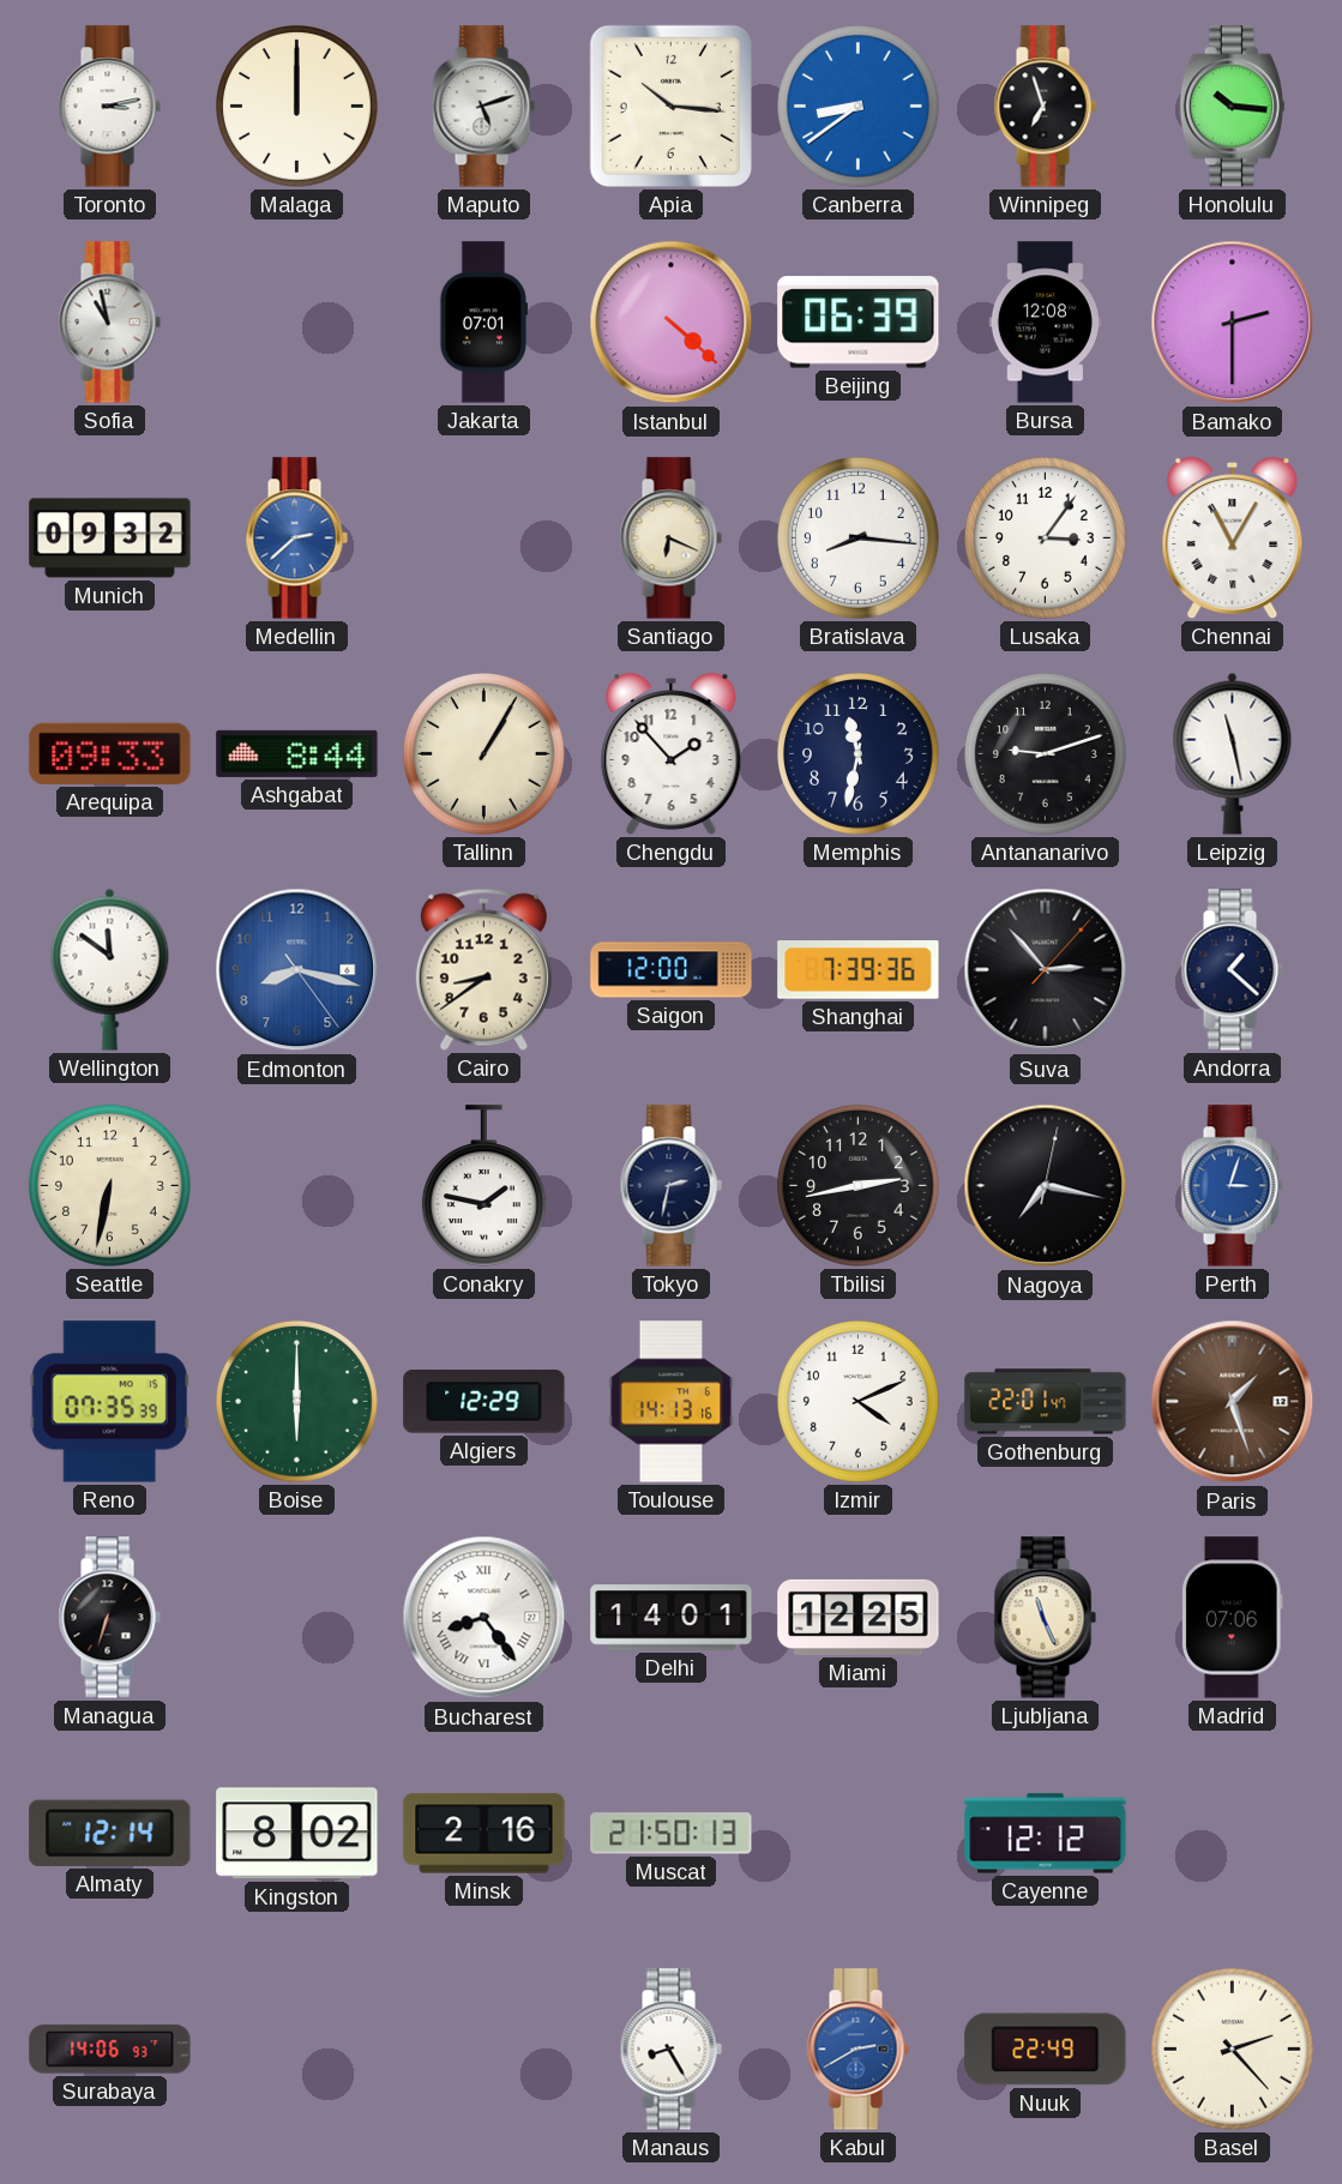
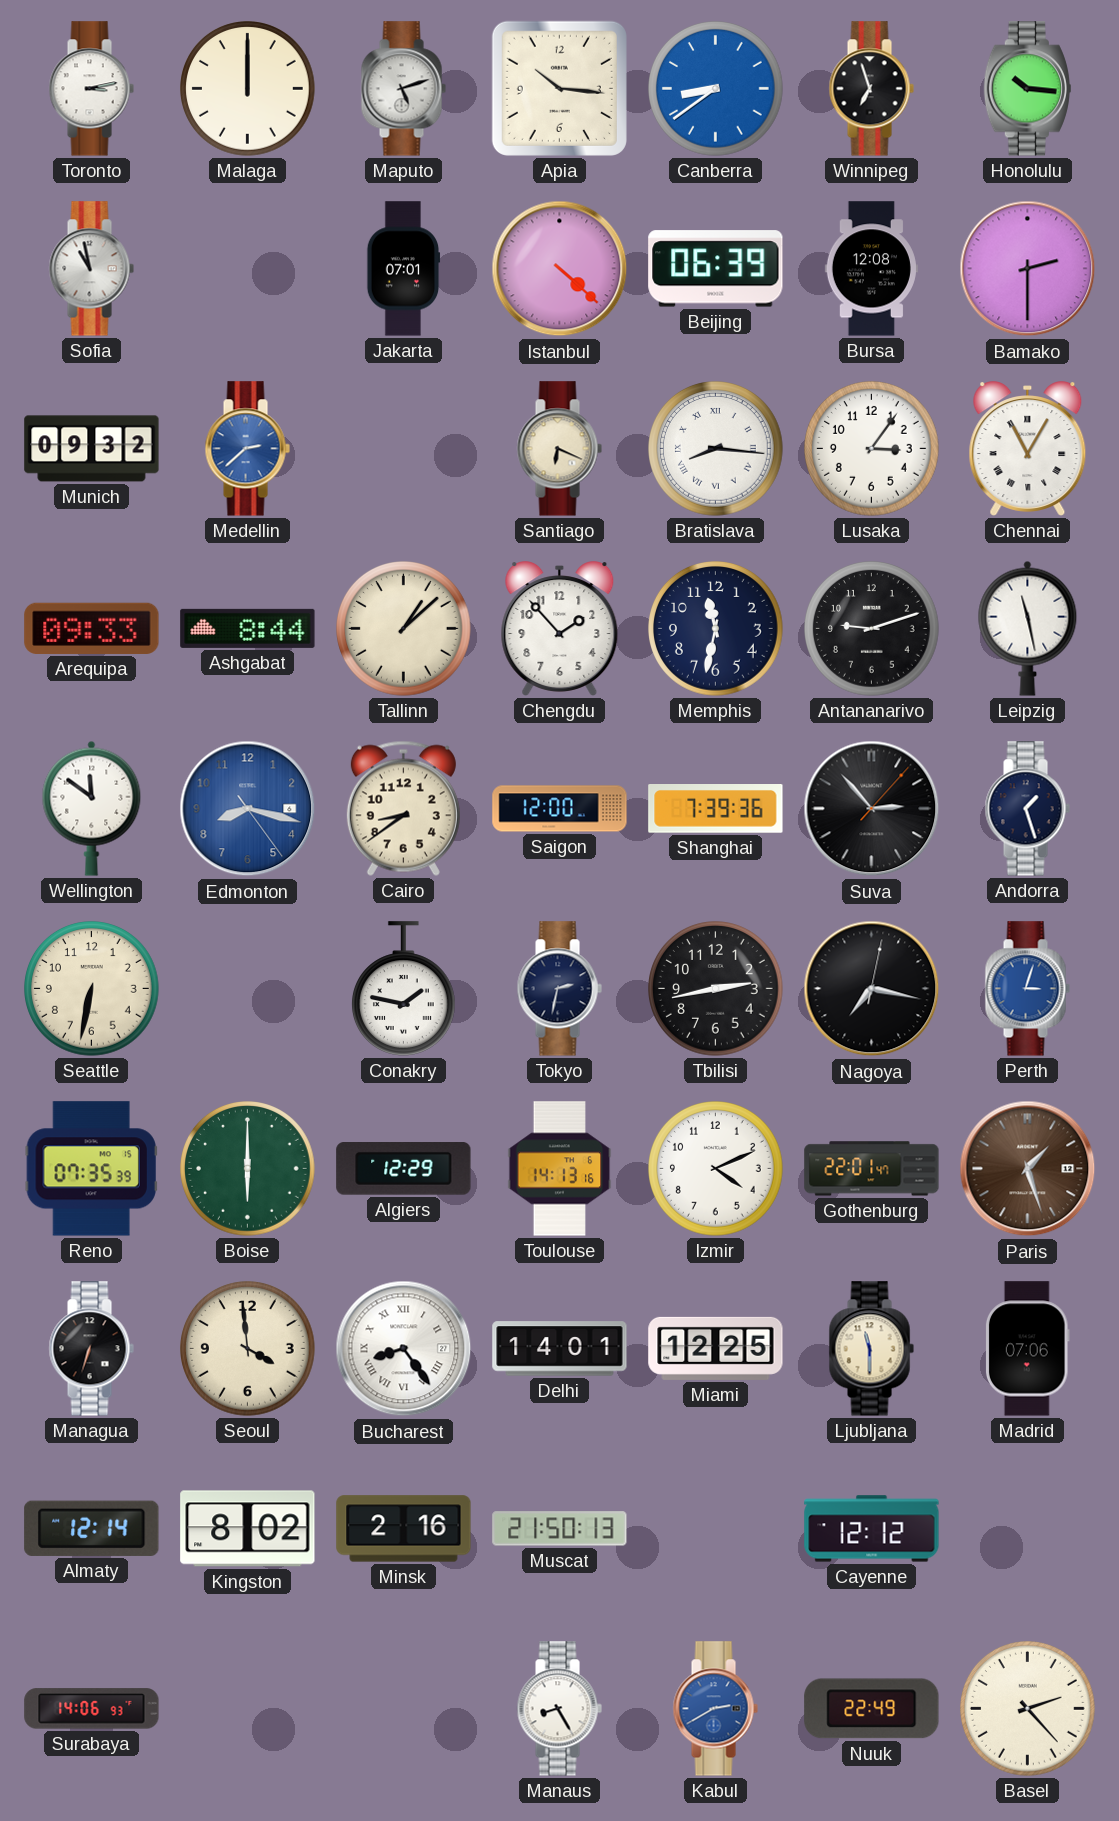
Bratislava numerals: Arabic -> Roman
Tallinn: 1:05 -> 1:08
Andorra: 1:22 -> 1:27
Seoul: none -> 3:59
Ljubljana: 11:26 -> 11:30
